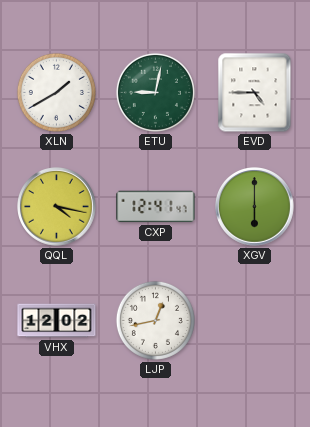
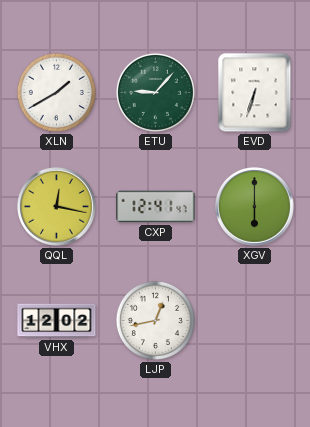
ETU: 9:02 -> 9:07
EVD: 4:45 -> 6:33
QQL: 4:17 -> 12:17
